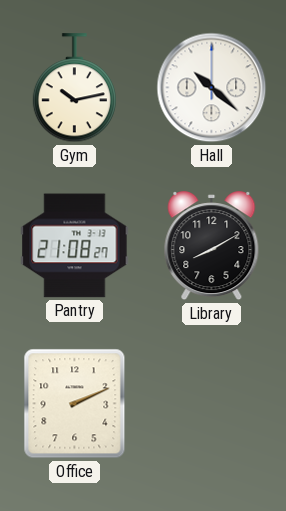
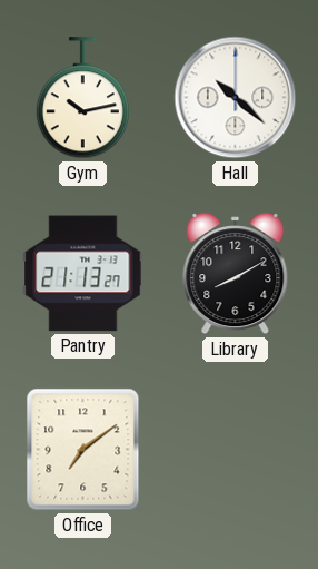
Pantry: 21:08 -> 21:13
Office: 2:11 -> 7:09
